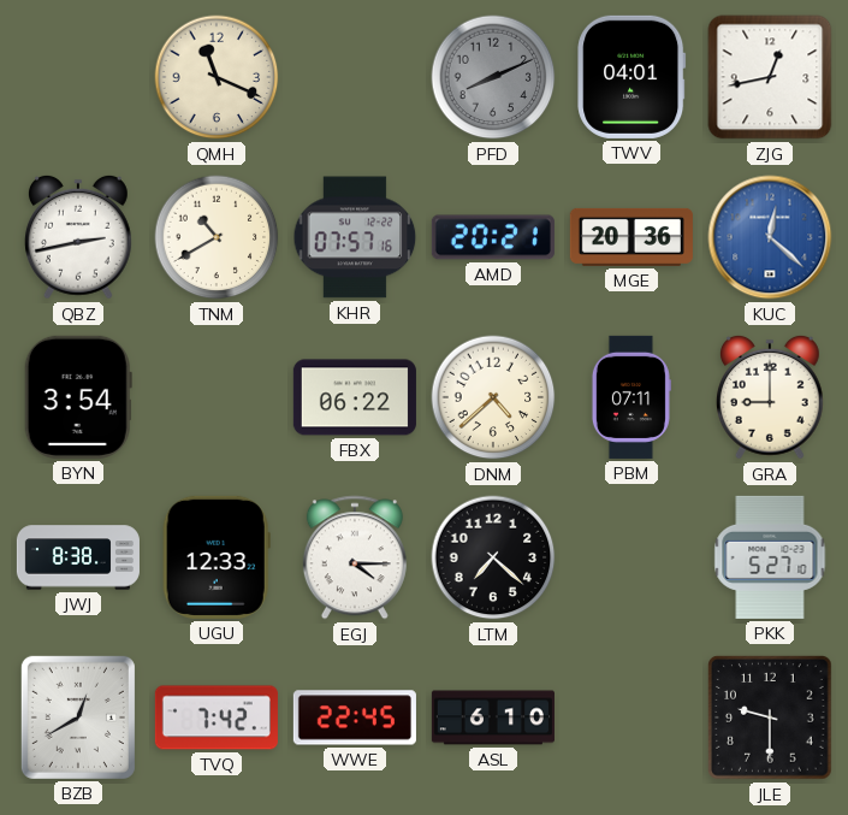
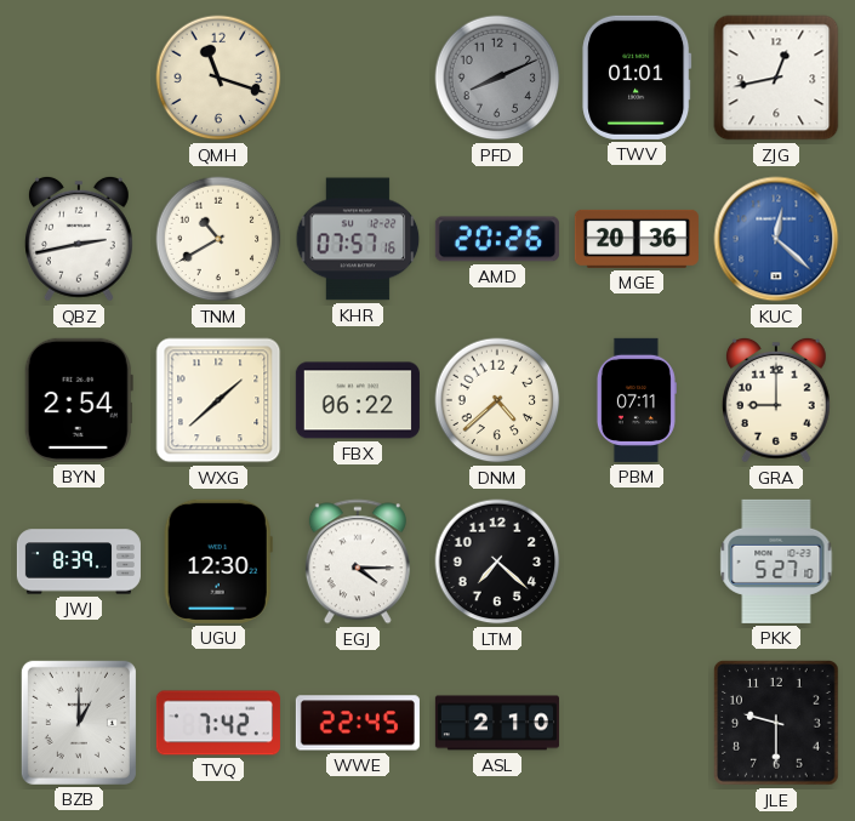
QMH: 11:19 -> 11:18
TWV: 04:01 -> 01:01
AMD: 20:21 -> 20:26
BYN: 3:54 -> 2:54
WXG: none -> 1:38
JWJ: 8:38 -> 8:39
UGU: 12:33 -> 12:30
BZB: 12:40 -> 1:00
ASL: 6:10 -> 2:10
